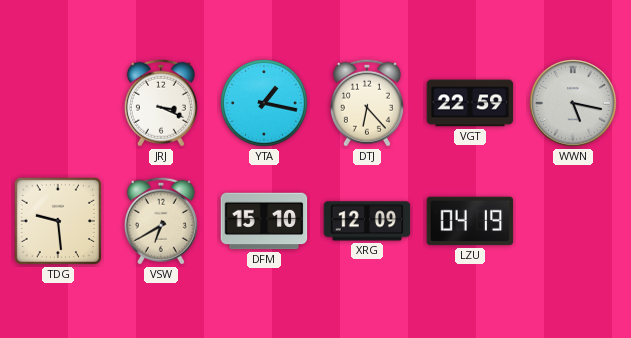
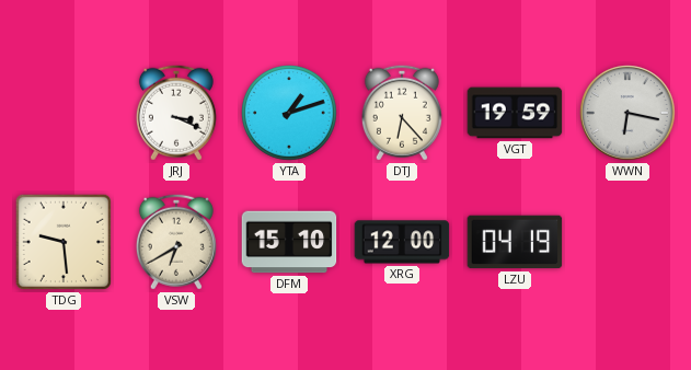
YTA: 1:17 -> 1:12
VGT: 22:59 -> 19:59
WWN: 5:17 -> 6:17
XRG: 12:09 -> 12:00
